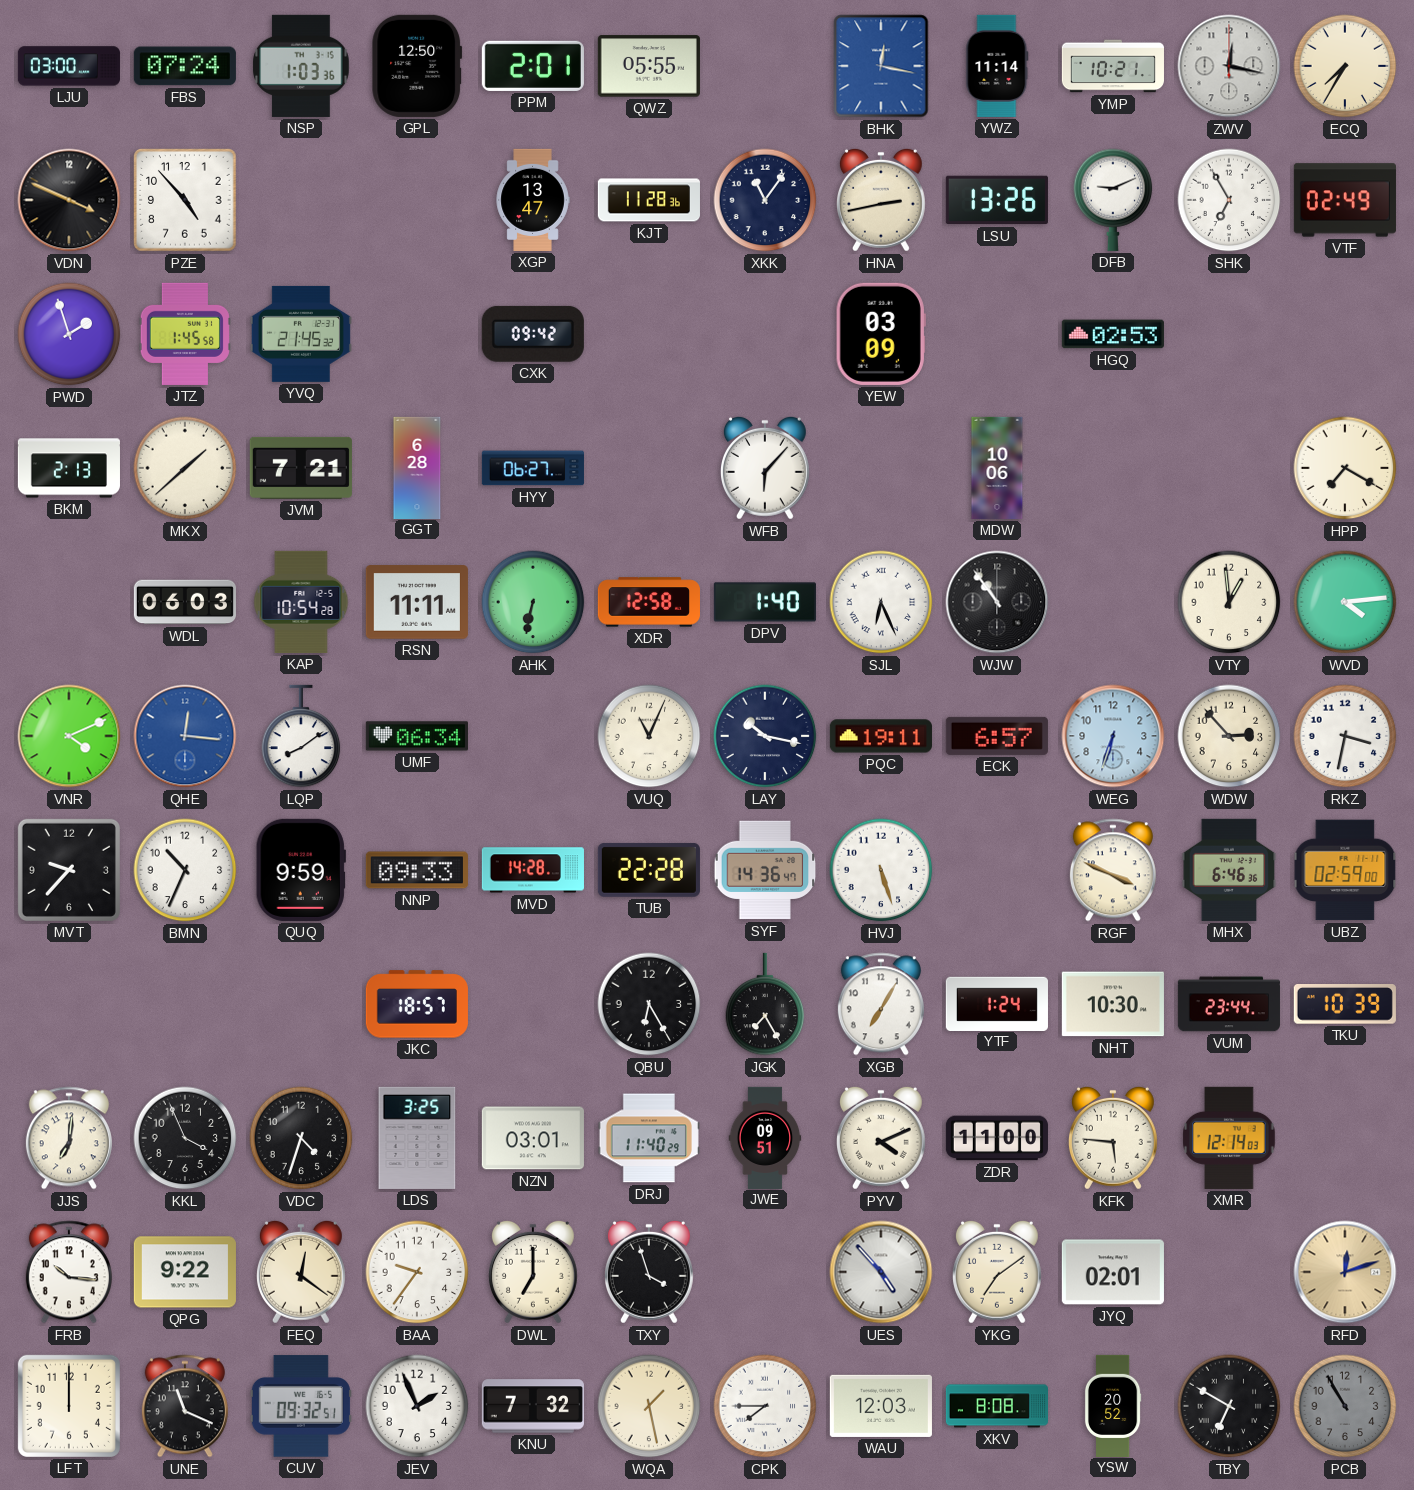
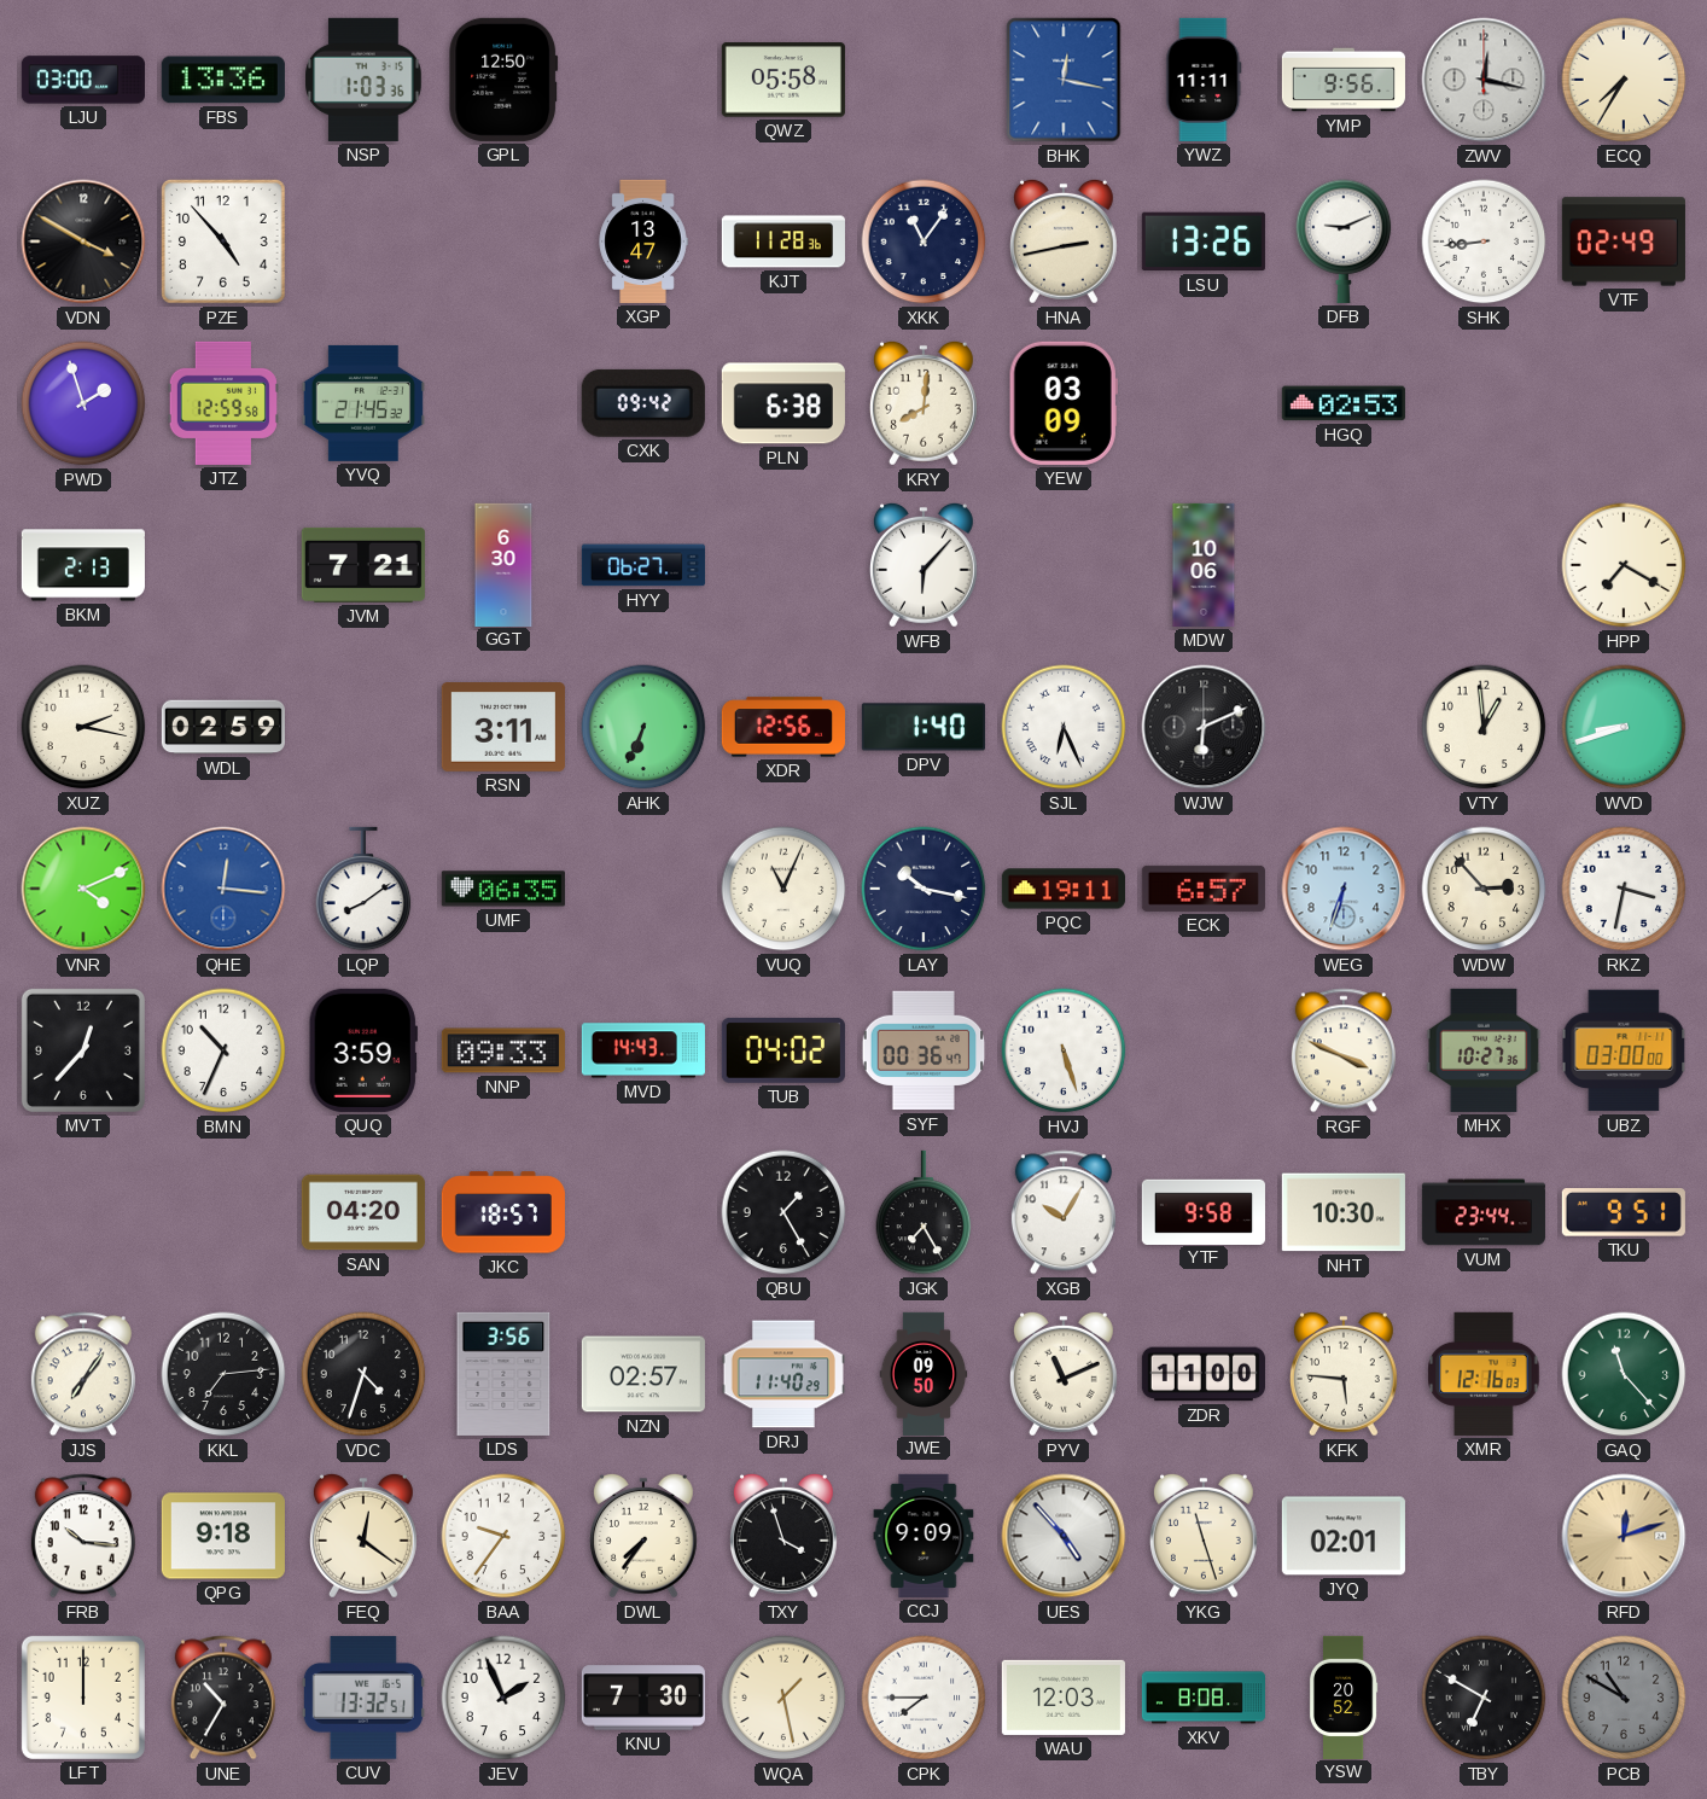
FBS: 07:24 -> 13:36
PPM: 2:01 -> none
QWZ: 05:55 -> 05:58
YWZ: 11:14 -> 11:11
YMP: 10:21 -> 9:56
VDN: 3:49 -> 3:50
SHK: 6:55 -> 8:44
JTZ: 1:45 -> 12:59
PLN: none -> 6:38
KRY: none -> 8:01
MKX: 1:38 -> none
GGT: 6:28 -> 6:30
XUZ: none -> 2:17
WDL: 06:03 -> 02:59
KAP: 10:54 -> none
RSN: 11:11 -> 3:11
AHK: 6:32 -> 6:34
XDR: 12:58 -> 12:56
WJW: 10:54 -> 6:11
WVD: 4:14 -> 8:42
UMF: 06:34 -> 06:35
MVT: 9:37 -> 12:37
QUQ: 9:59 -> 3:59
MVD: 14:28 -> 14:43
TUB: 22:28 -> 04:02
SYF: 14:36 -> 00:36
MHX: 6:46 -> 10:27
UBZ: 02:59 -> 03:00
SAN: none -> 04:20
QBU: 6:25 -> 1:25
XGB: 7:05 -> 10:05
YTF: 1:24 -> 9:58
TKU: 10:39 -> 9:51
JJS: 7:01 -> 7:06
KKL: 3:56 -> 7:14
LDS: 3:25 -> 3:56
NZN: 03:01 -> 02:57
JWE: 09:51 -> 09:50
PYV: 4:11 -> 11:11
XMR: 12:14 -> 12:16
GAQ: none -> 11:23
QPG: 9:22 -> 9:18
DWL: 7:00 -> 7:36
CCJ: none -> 9:09
YKG: 7:09 -> 11:27
UNE: 11:19 -> 10:35
CUV: 09:32 -> 13:32
KNU: 7:32 -> 7:30
PCB: 10:55 -> 10:50
